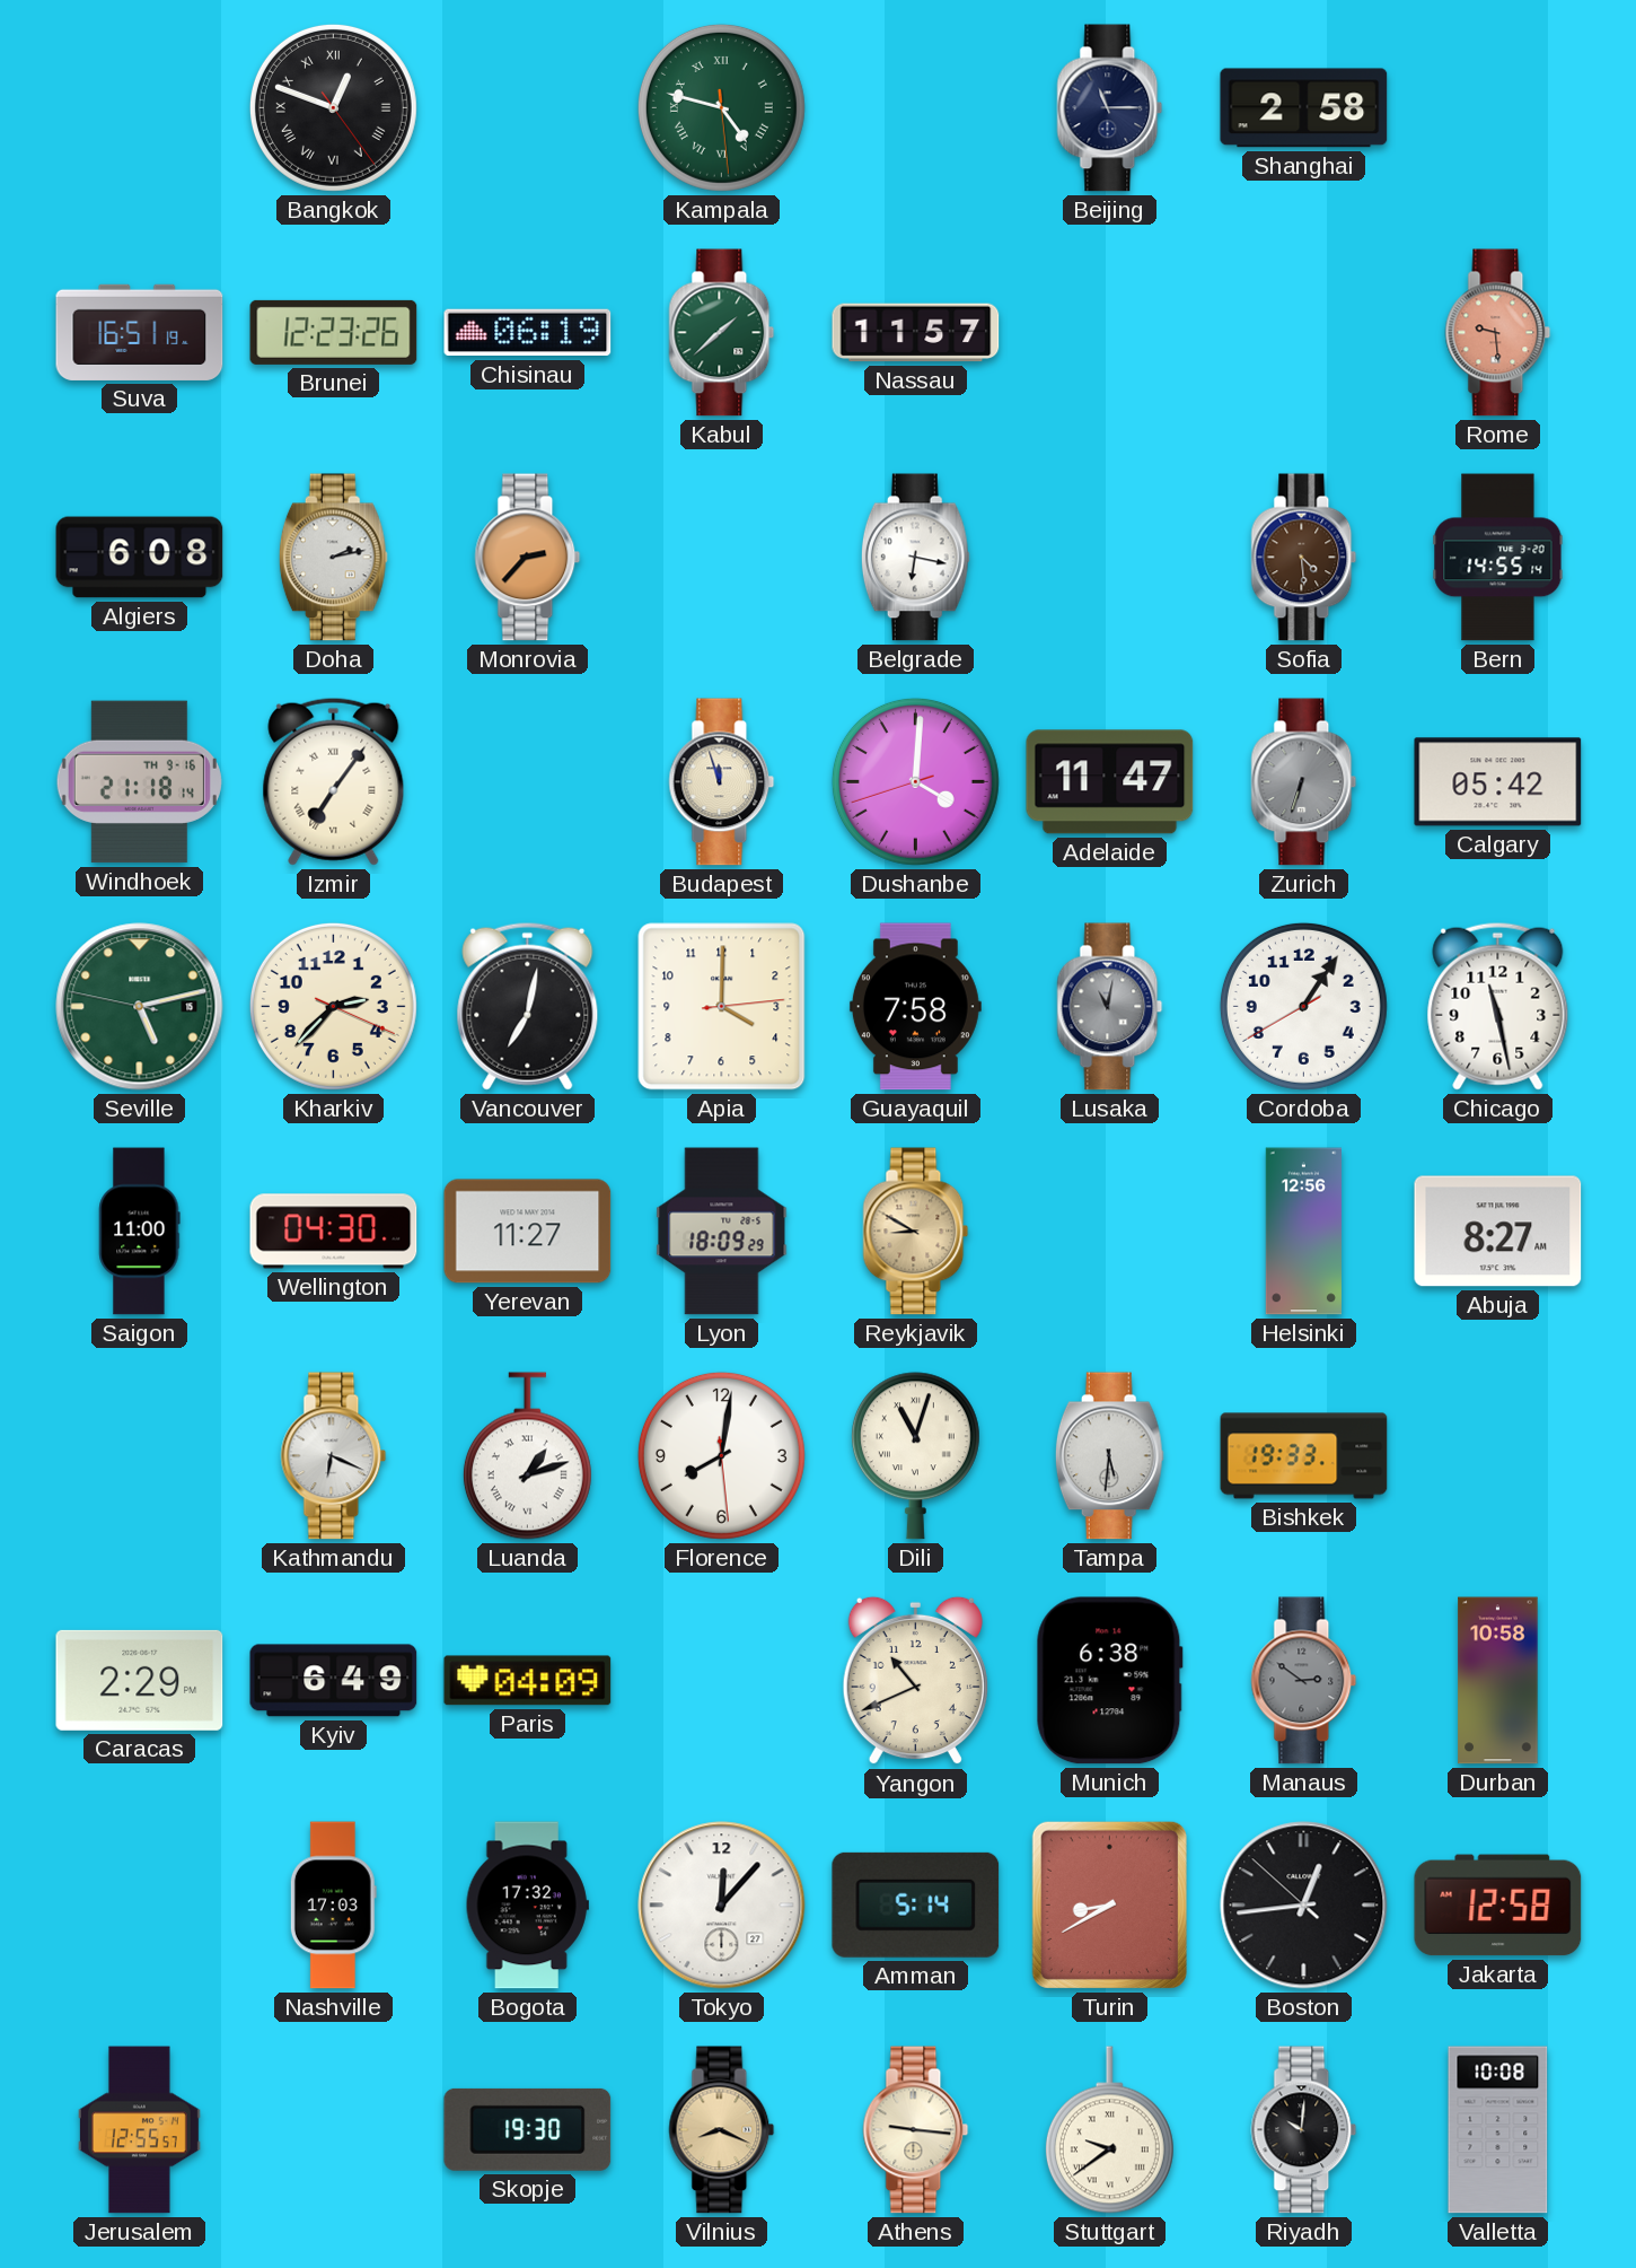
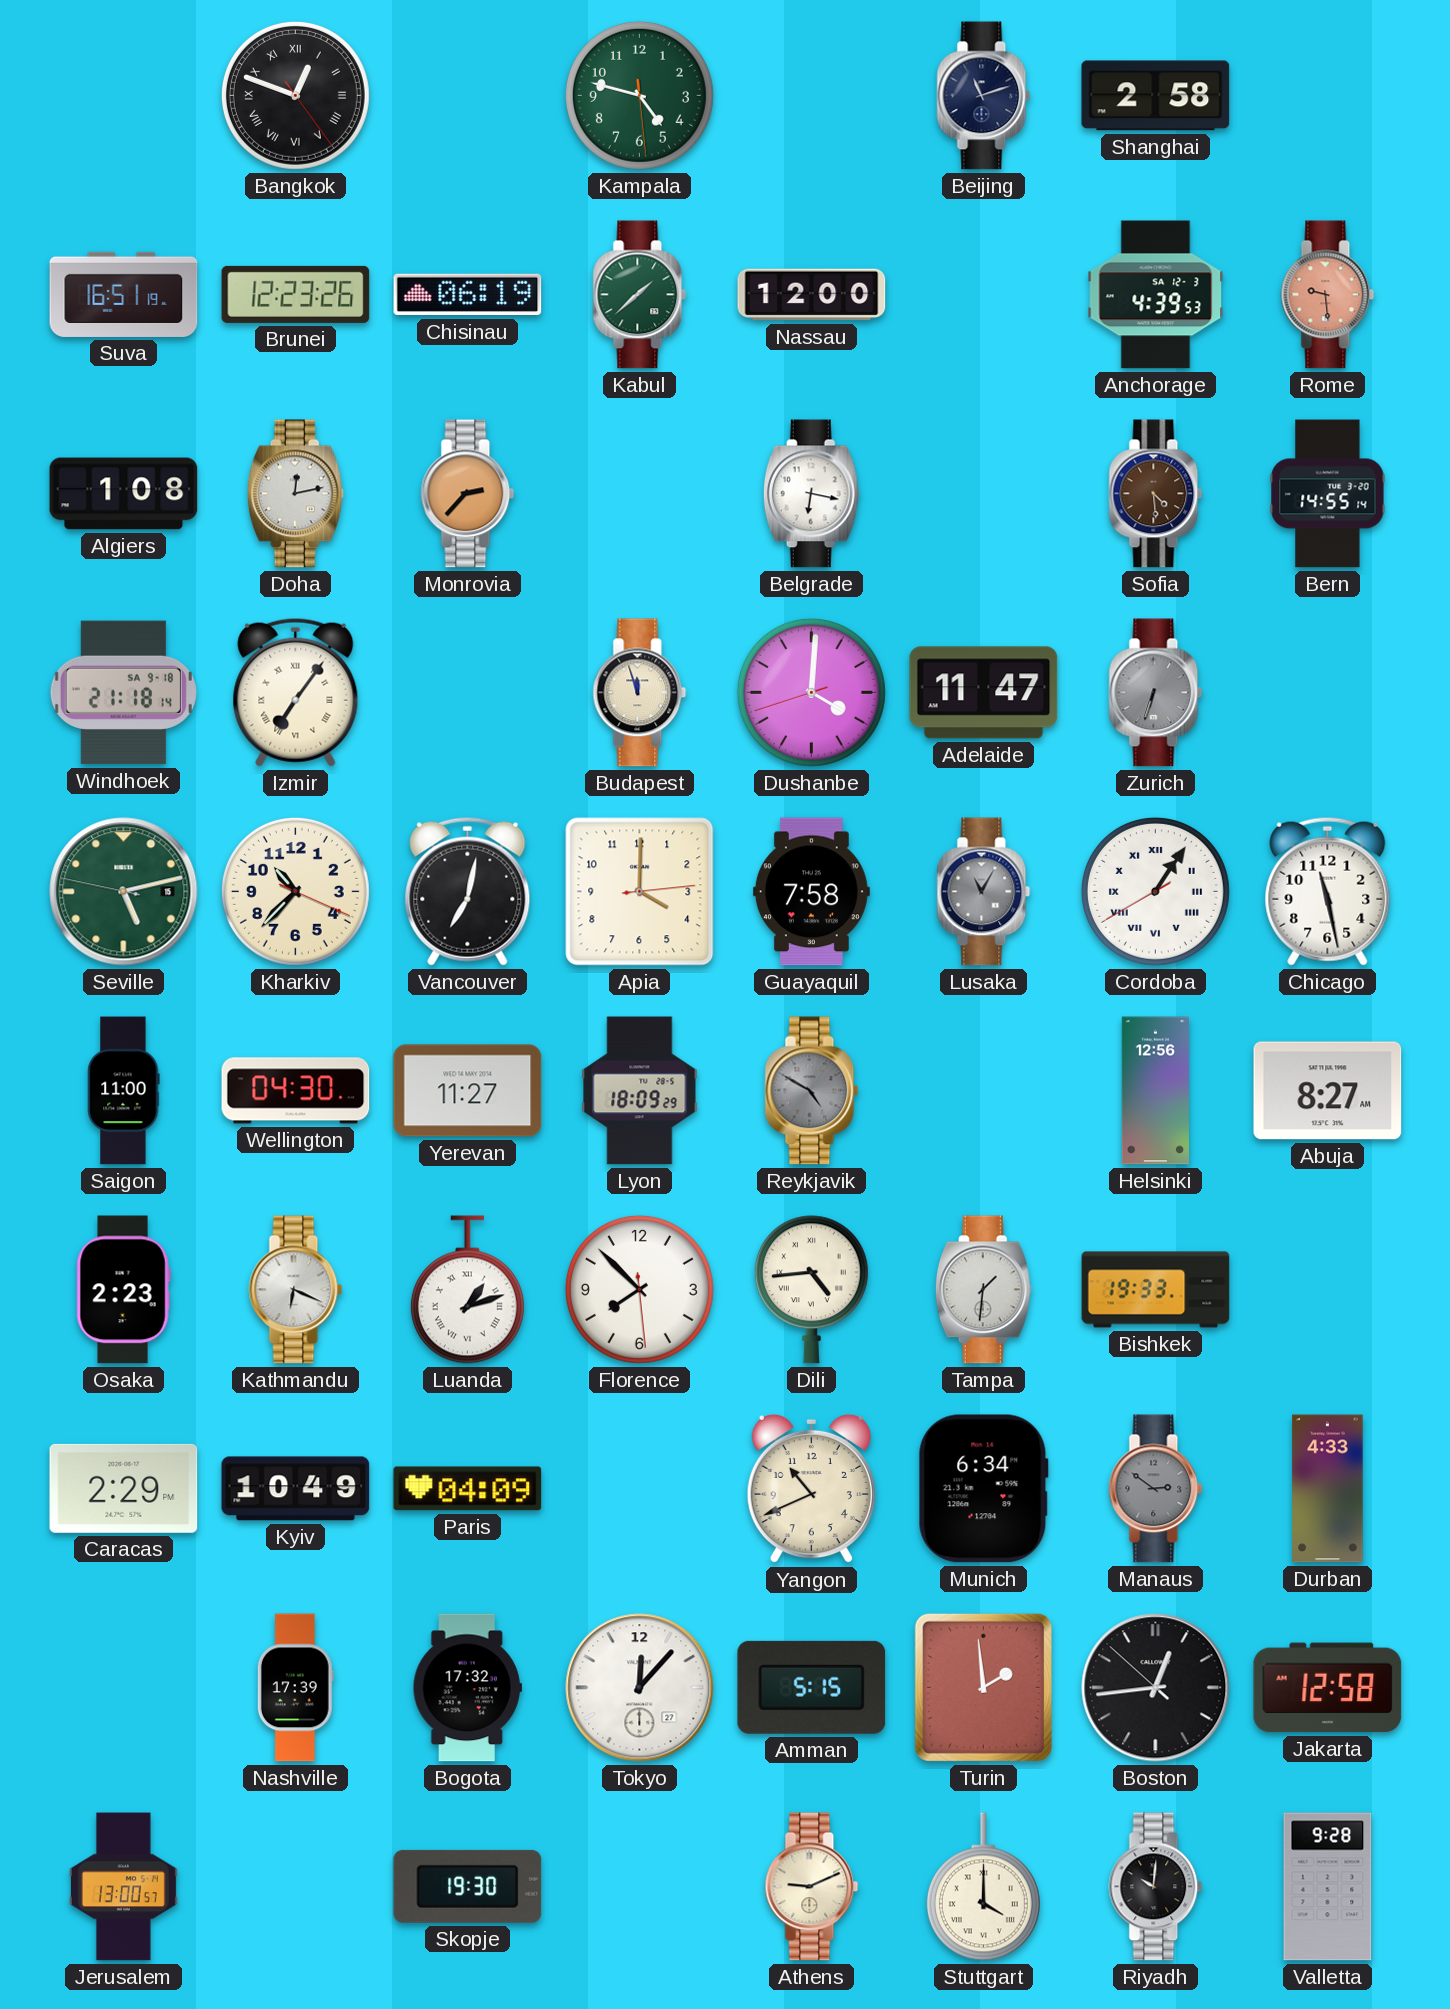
Kampala numerals: Roman -> Arabic
Beijing: 11:15 -> 11:12
Nassau: 11:57 -> 12:00
Anchorage: none -> 4:39
Algiers: 6:08 -> 1:08
Doha: 2:13 -> 12:13
Windhoek date: TH 9-16 -> SA 9-18
Calgary: 05:42 -> none
Kharkiv: 2:37 -> 10:37
Lusaka: 11:02 -> 11:05
Cordoba numerals: Arabic -> Roman
Reykjavik: 8:50 -> 4:50
Reykjavik dial: champagne -> grey
Osaka: none -> 2:23
Florence: 8:01 -> 7:52
Dili: 11:03 -> 4:44
Tampa: 5:31 -> 1:31
Kyiv: 6:49 -> 10:49
Munich: 6:38 -> 6:34
Durban: 10:58 -> 4:33
Nashville: 17:03 -> 17:39
Amman: 5:14 -> 5:15
Turin: 8:40 -> 1:59
Jerusalem: 12:55 -> 13:00
Vilnius: 8:19 -> none
Athens: 9:16 -> 9:11
Stuttgart: 9:39 -> 4:00
Valletta: 10:08 -> 9:28
